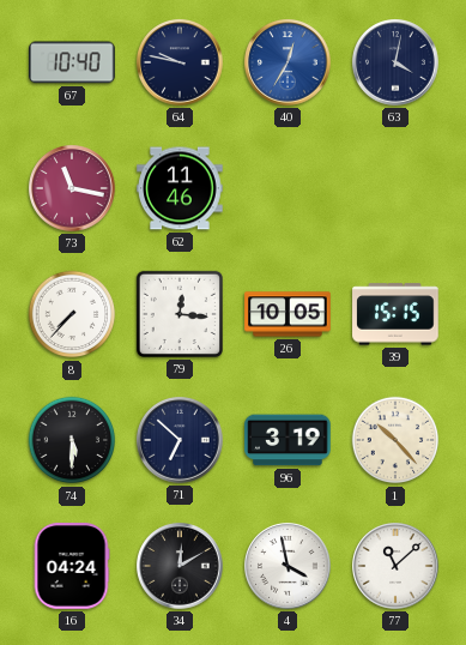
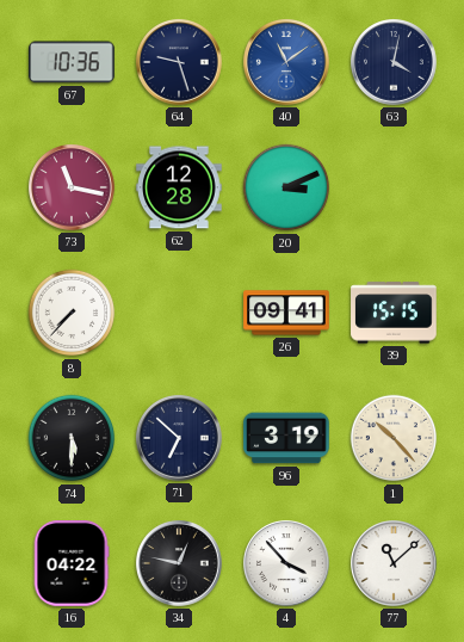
67: 10:40 -> 10:36
64: 9:47 -> 9:27
40: 12:35 -> 11:09
62: 11:46 -> 12:28
20: none -> 3:11
79: 12:16 -> none
26: 10:05 -> 09:41
16: 04:24 -> 04:22
34: 12:10 -> 12:47
4: 3:58 -> 3:53
